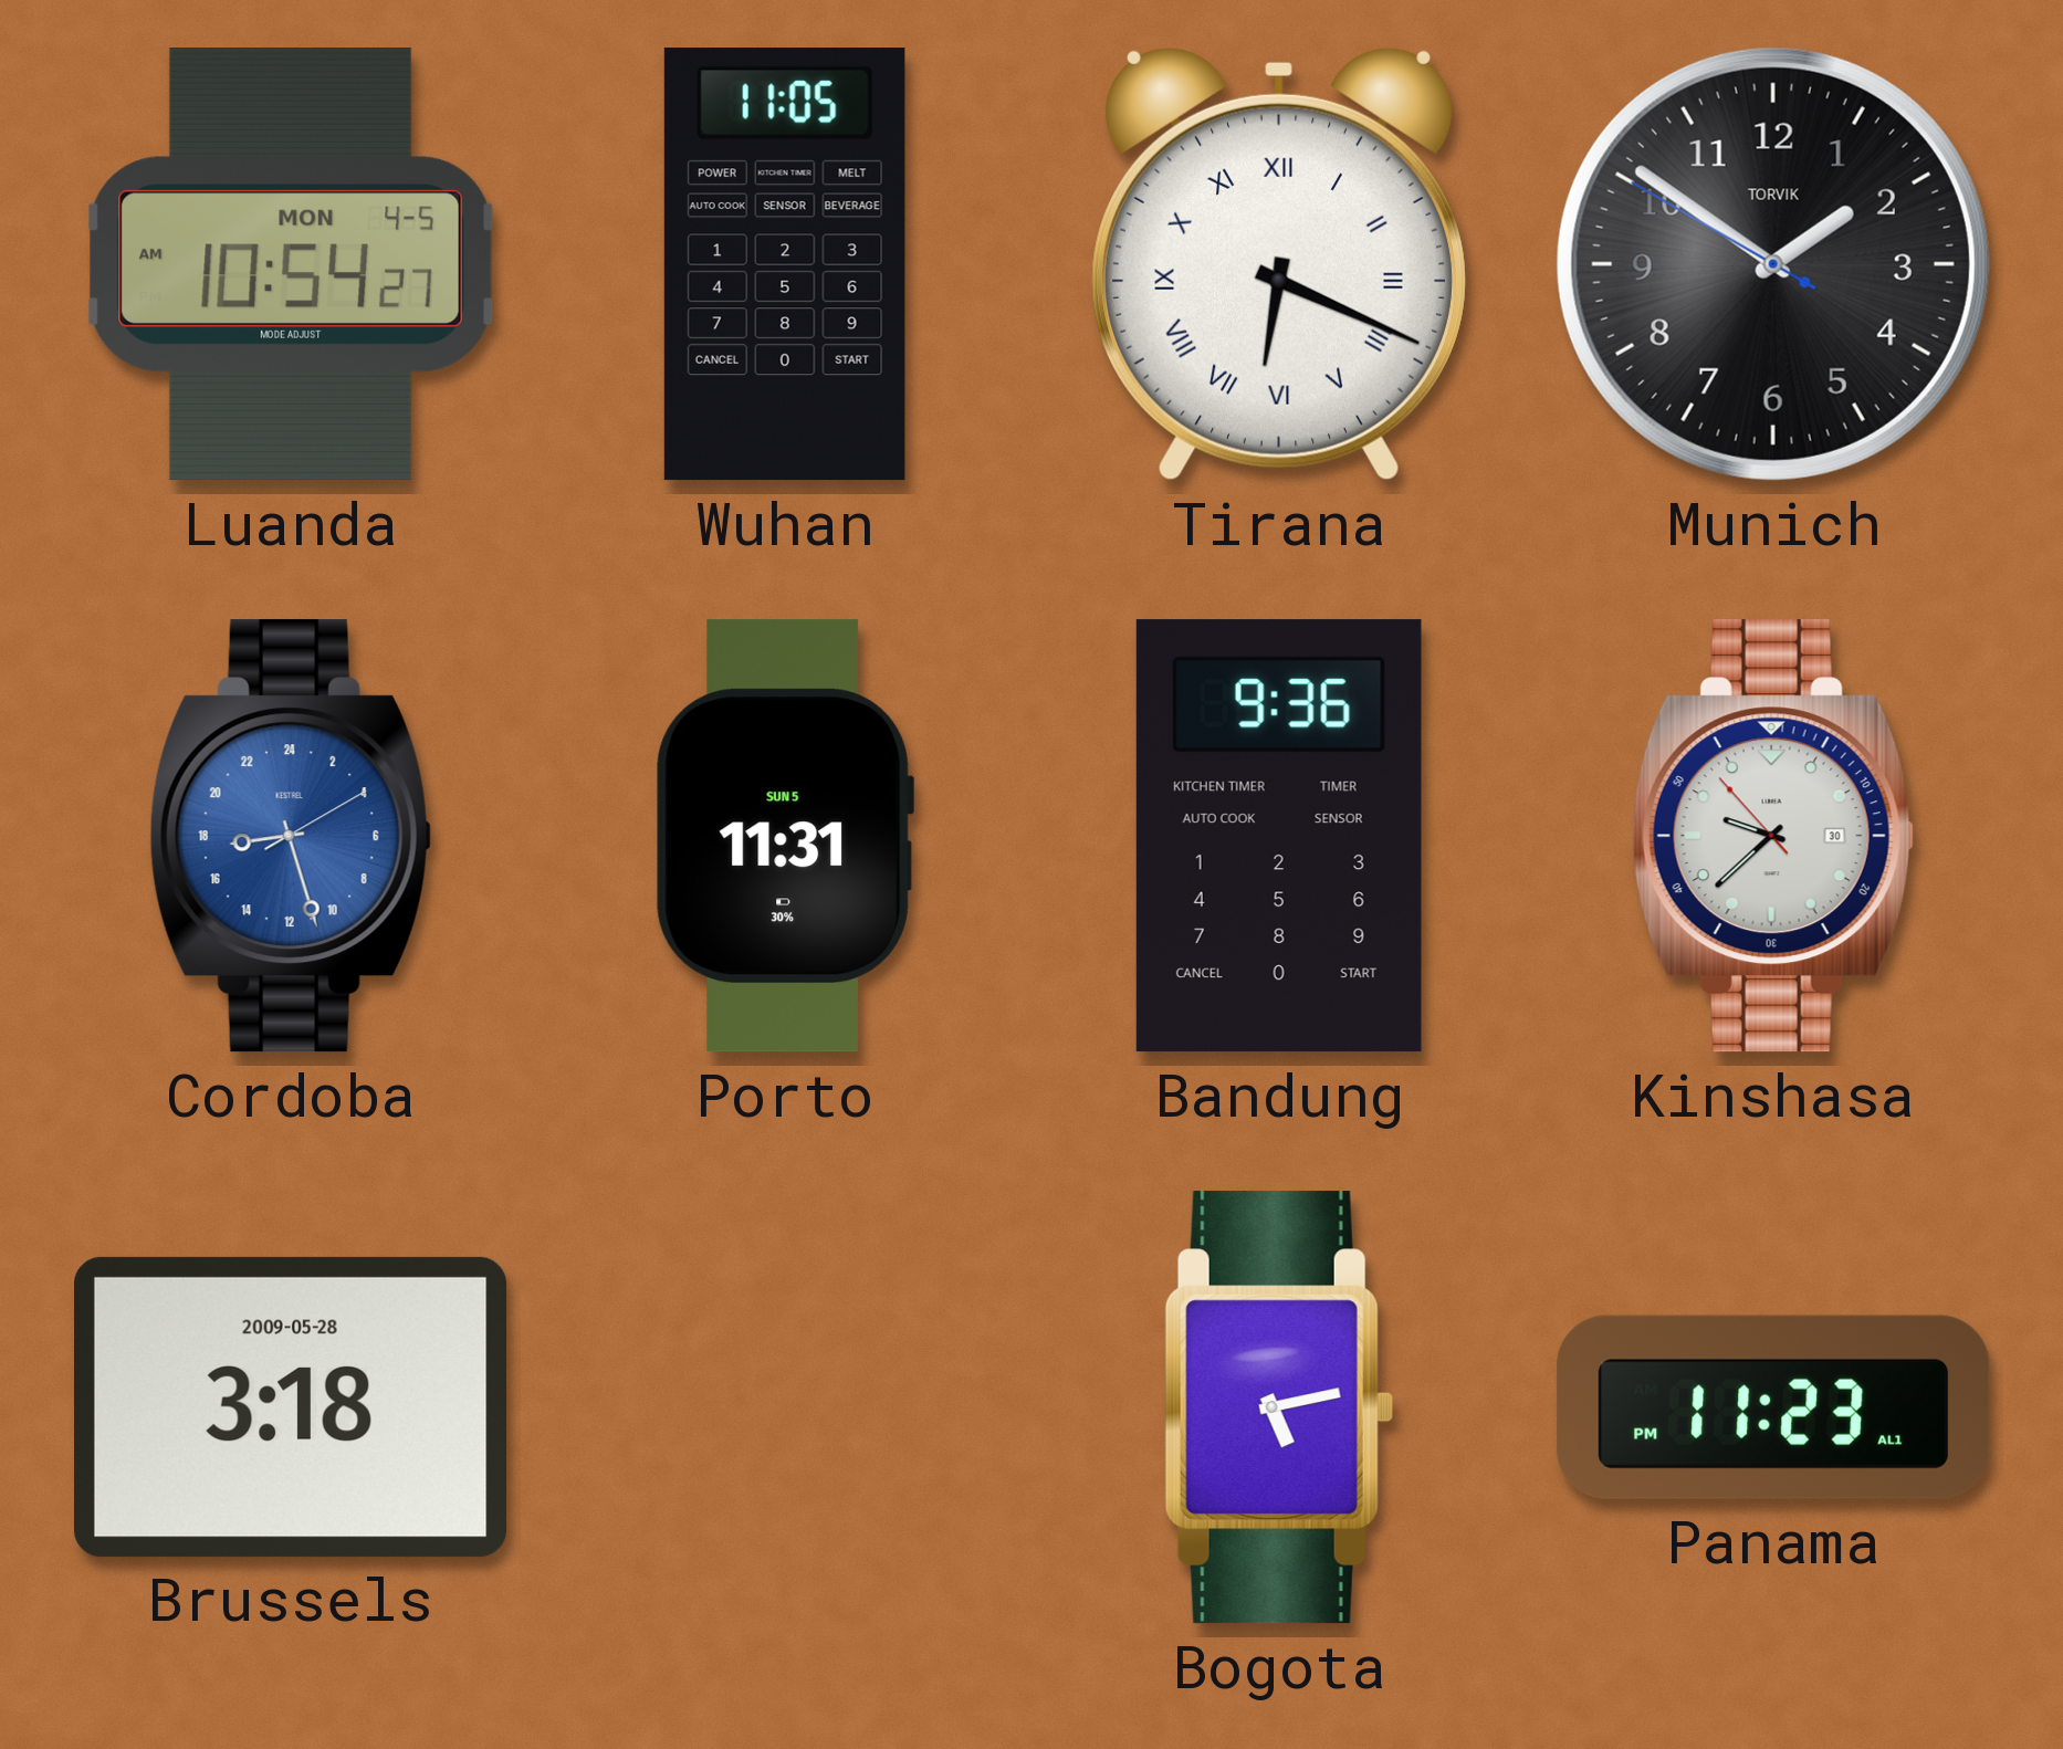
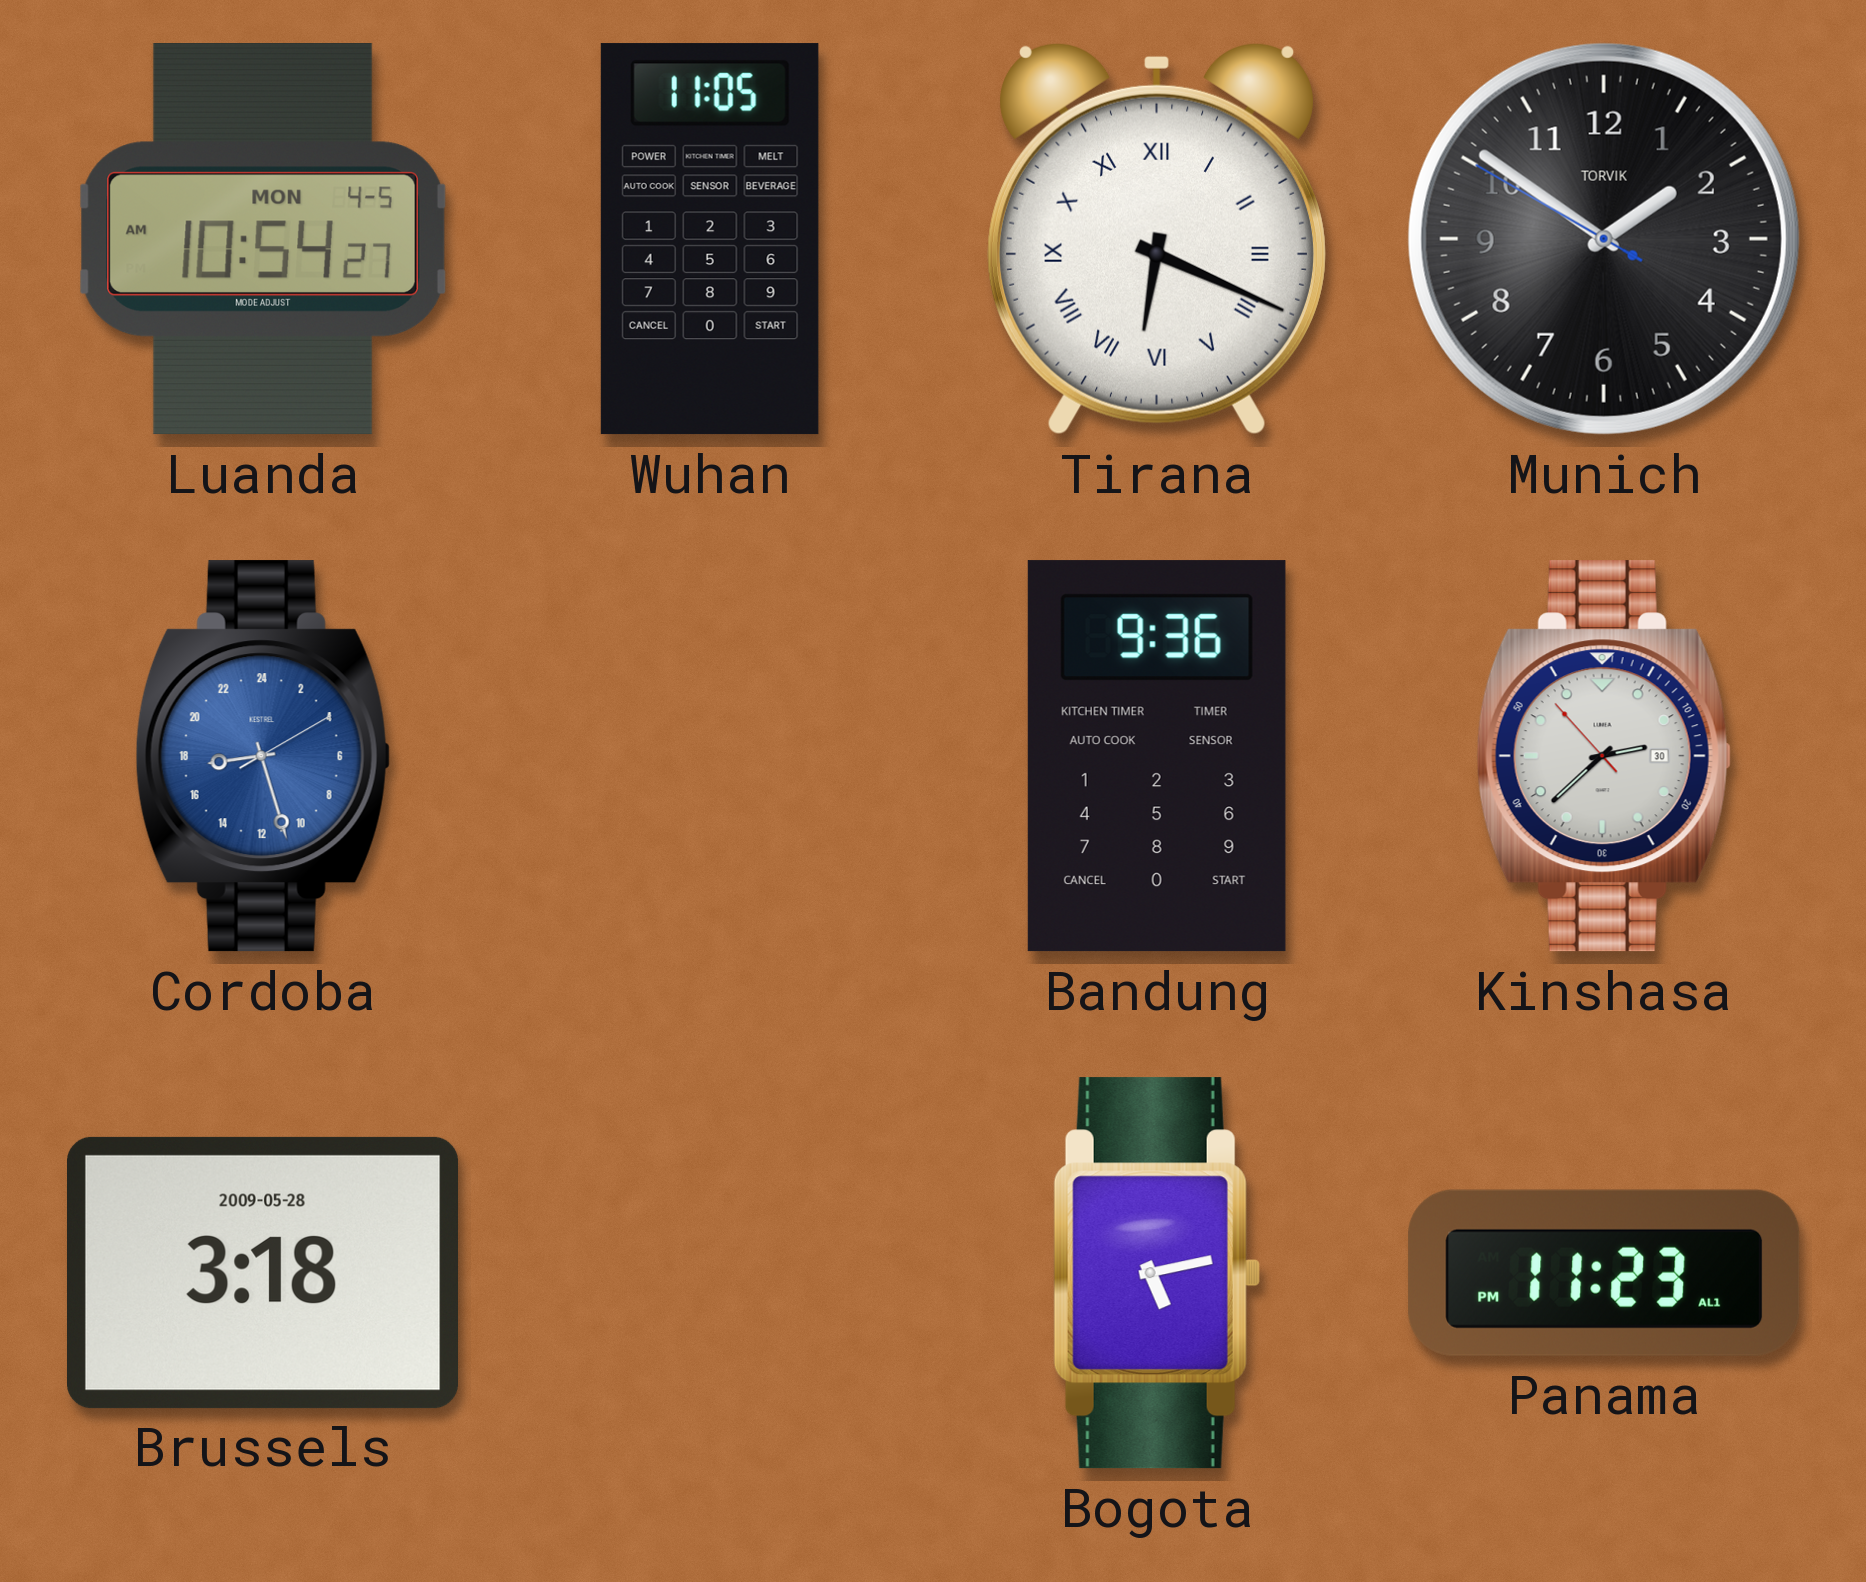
Porto: 11:31 -> none
Kinshasa: 9:37 -> 2:37
